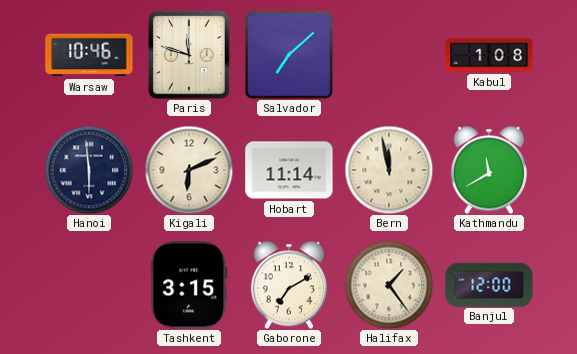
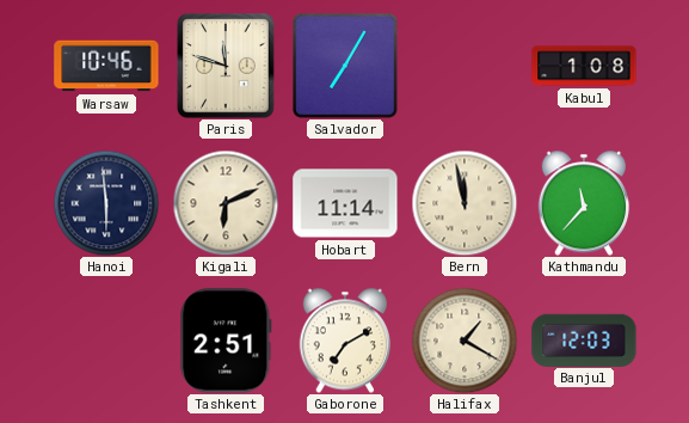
Salvador: 7:08 -> 7:05
Kathmandu: 11:40 -> 11:37
Tashkent: 3:15 -> 2:51
Halifax: 1:24 -> 1:20
Banjul: 12:00 -> 12:03
